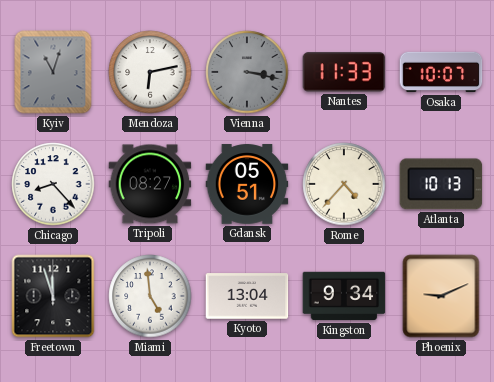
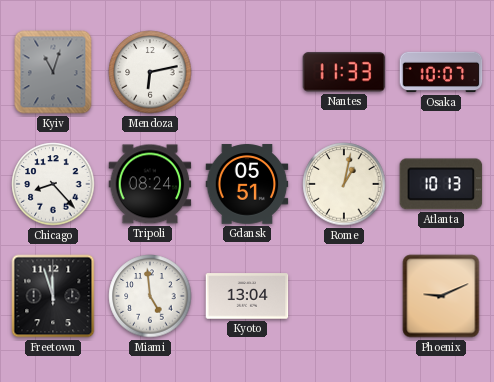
Vienna: 3:17 -> none
Tripoli: 08:27 -> 08:24
Rome: 4:37 -> 1:02
Kingston: 9:34 -> none
